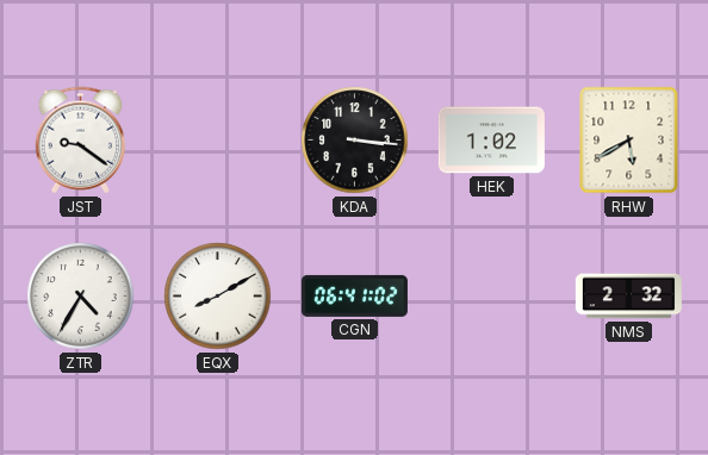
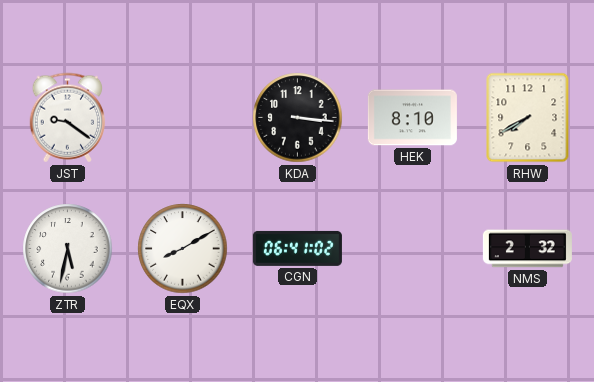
HEK: 1:02 -> 8:10
RHW: 5:40 -> 7:40
ZTR: 4:35 -> 5:32
